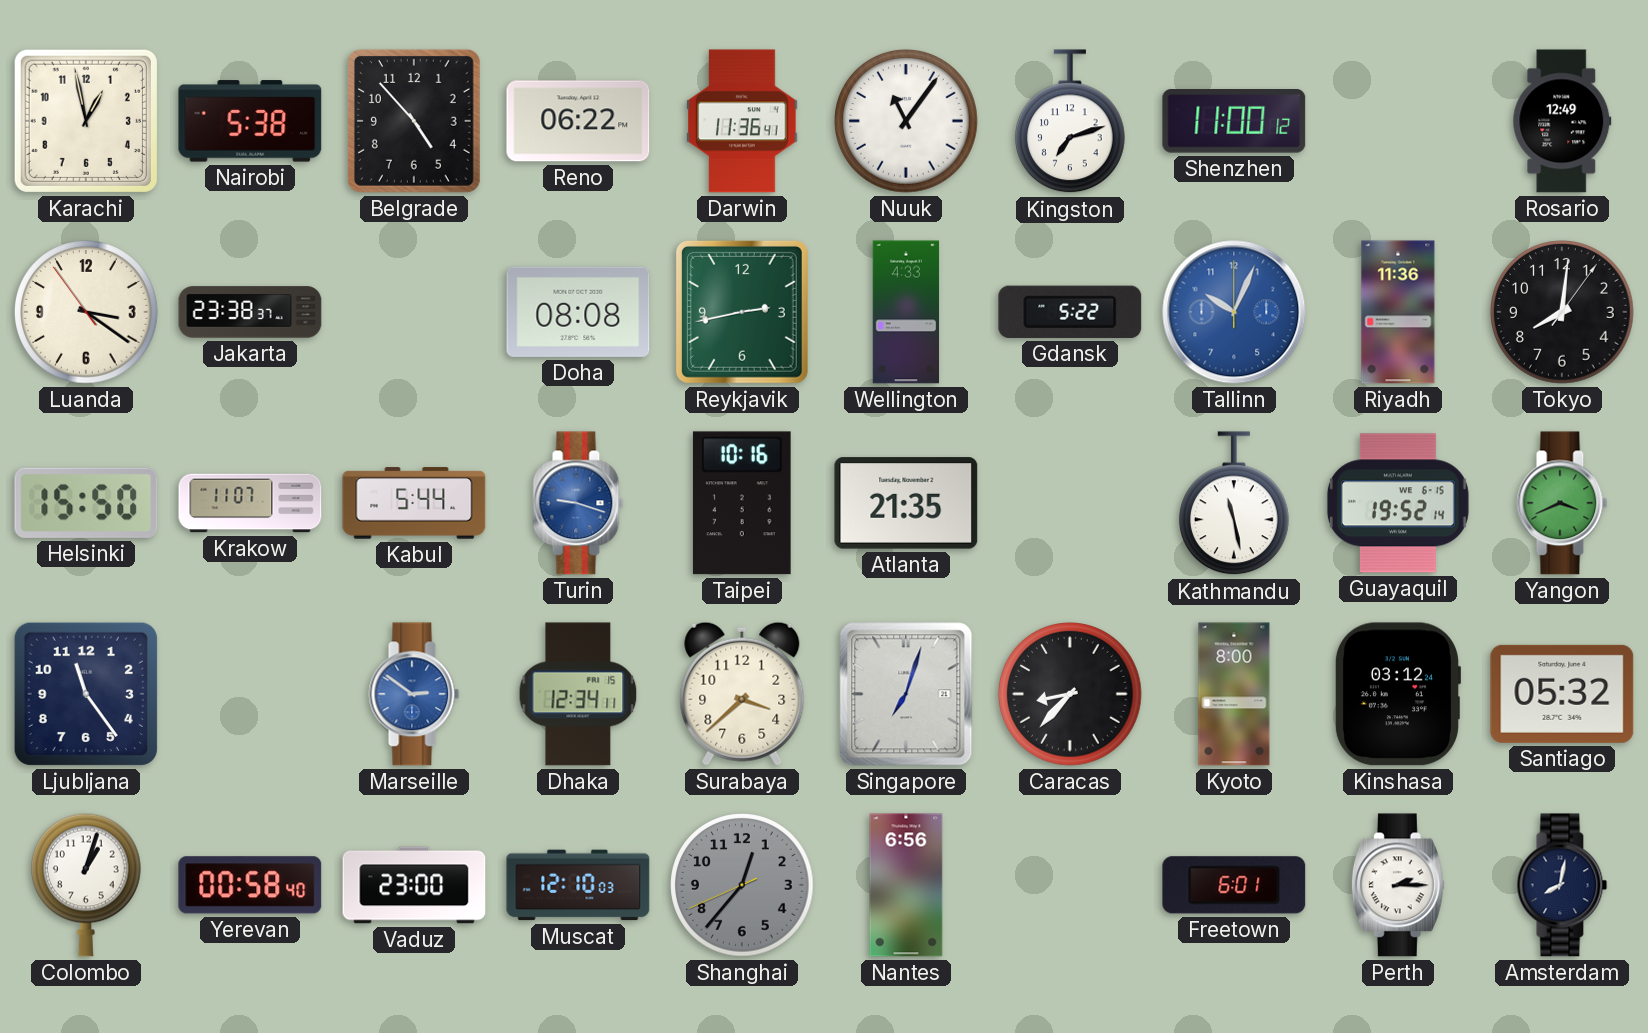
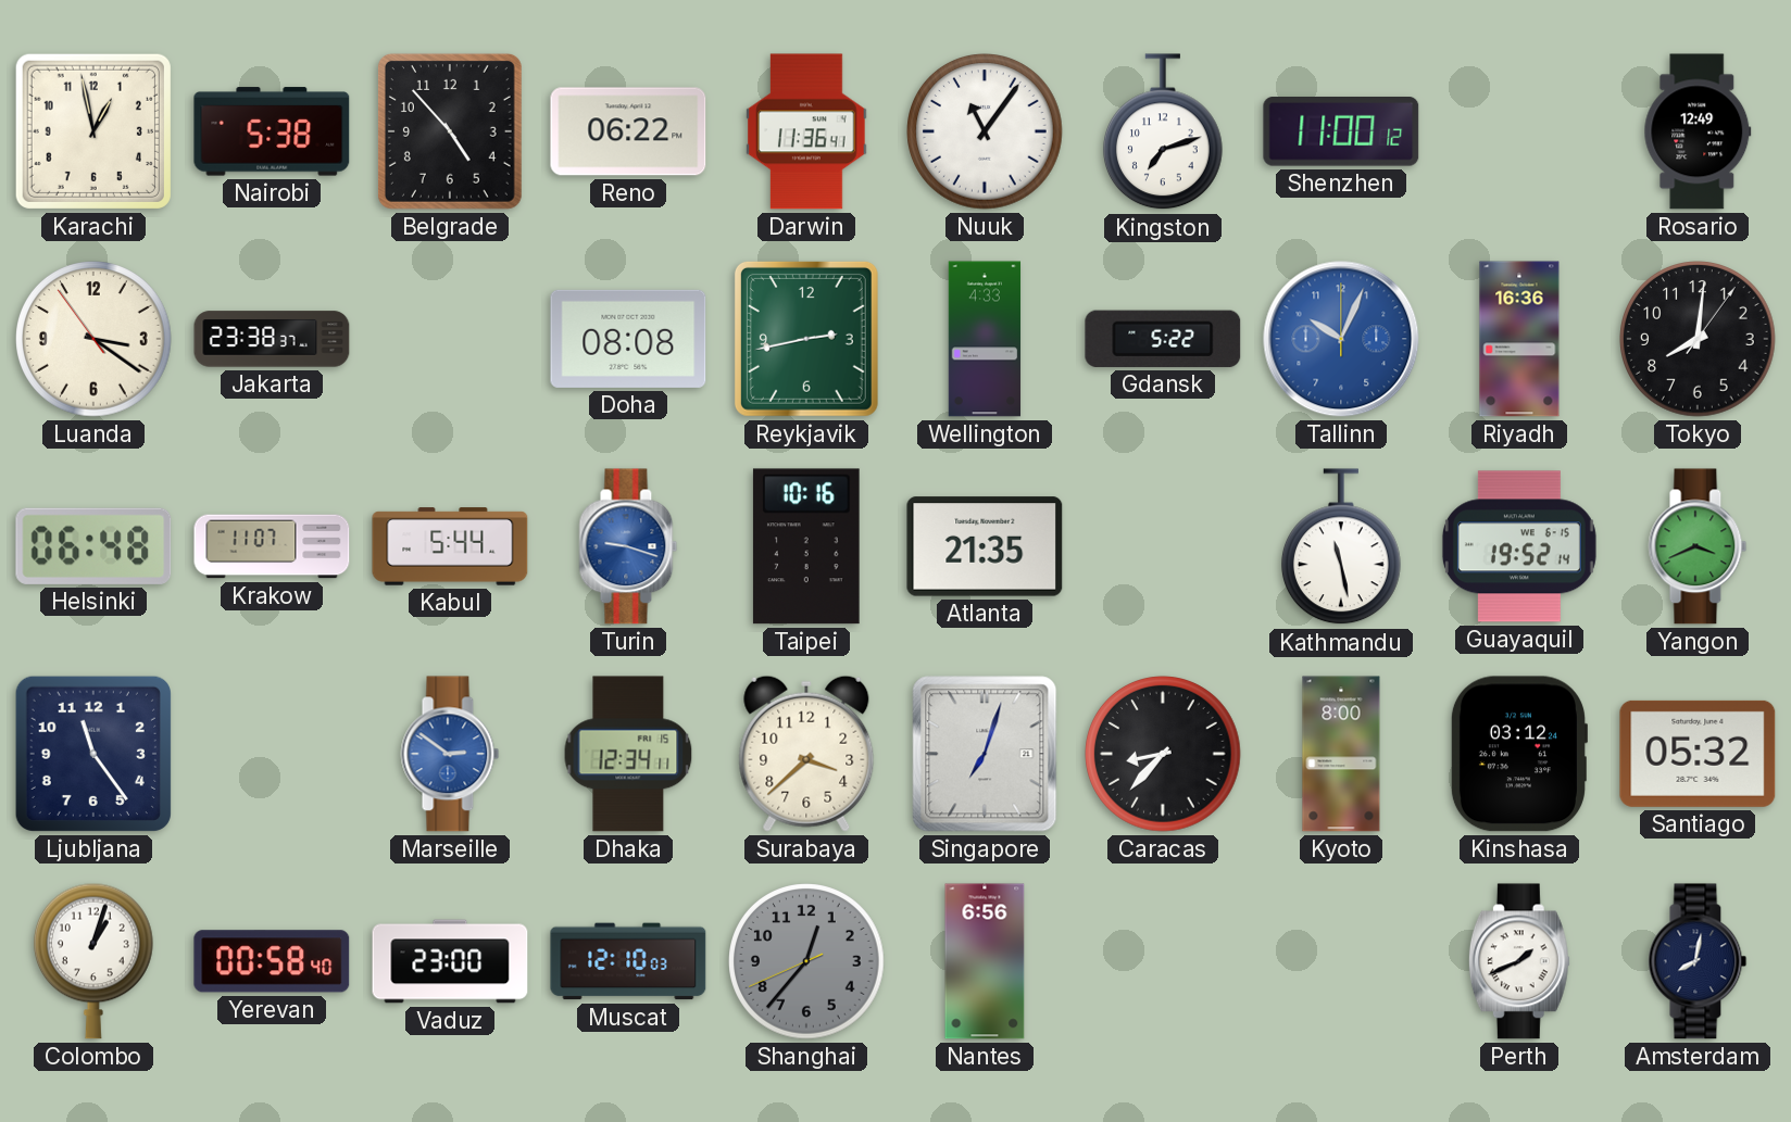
Riyadh: 11:36 -> 16:36
Helsinki: 15:50 -> 06:48
Freetown: 6:01 -> none
Perth: 2:15 -> 1:41
